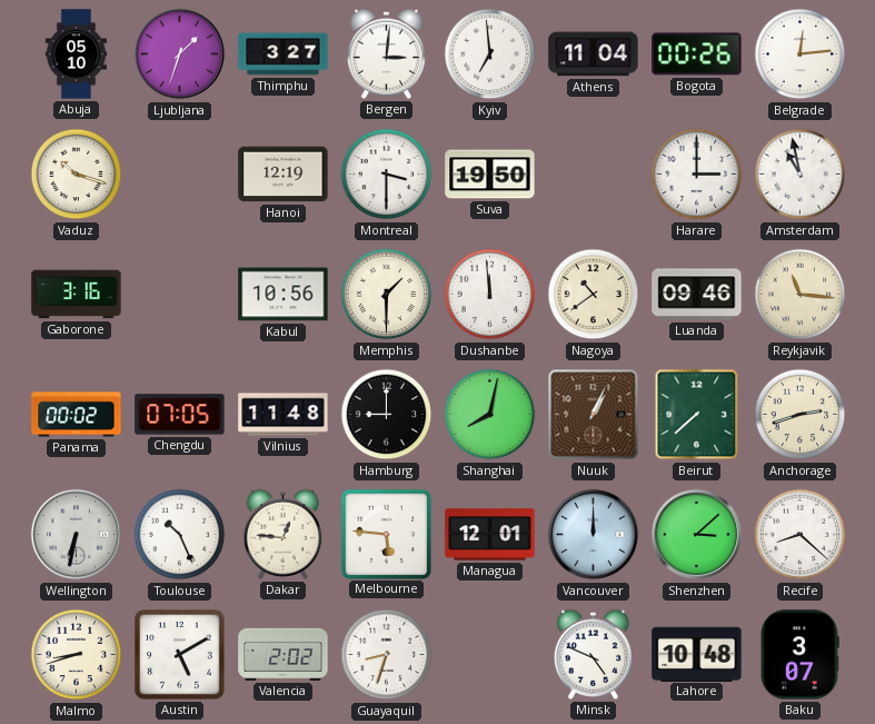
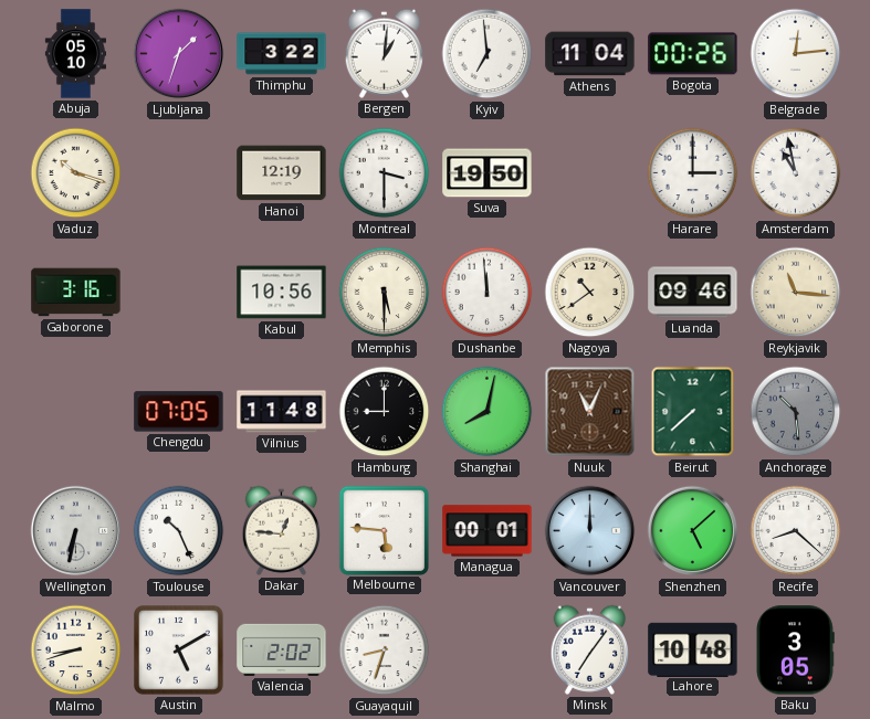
Thimphu: 3:27 -> 3:22
Bergen: 3:01 -> 1:01
Memphis: 1:30 -> 5:30
Panama: 00:02 -> none
Nuuk: 1:04 -> 11:04
Anchorage: 2:42 -> 10:29
Anchorage dial: cream -> grey
Managua: 12:01 -> 00:01
Shenzhen: 3:08 -> 5:08
Minsk: 4:49 -> 7:06
Baku: 3:07 -> 3:05
